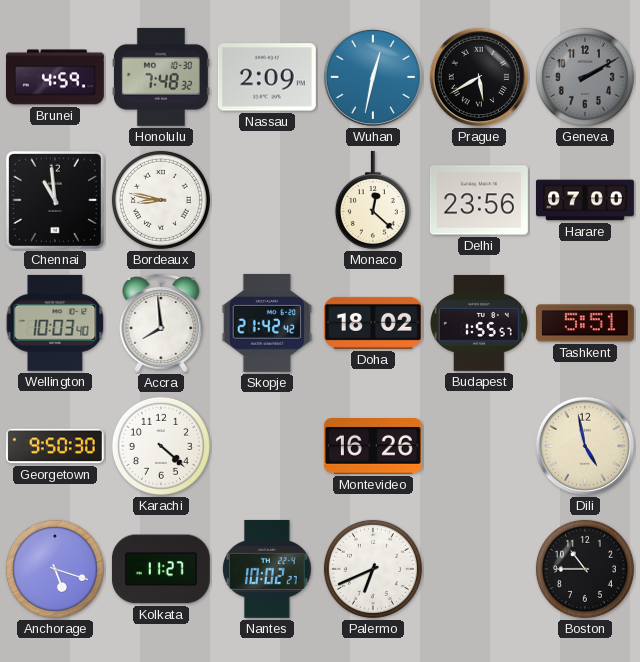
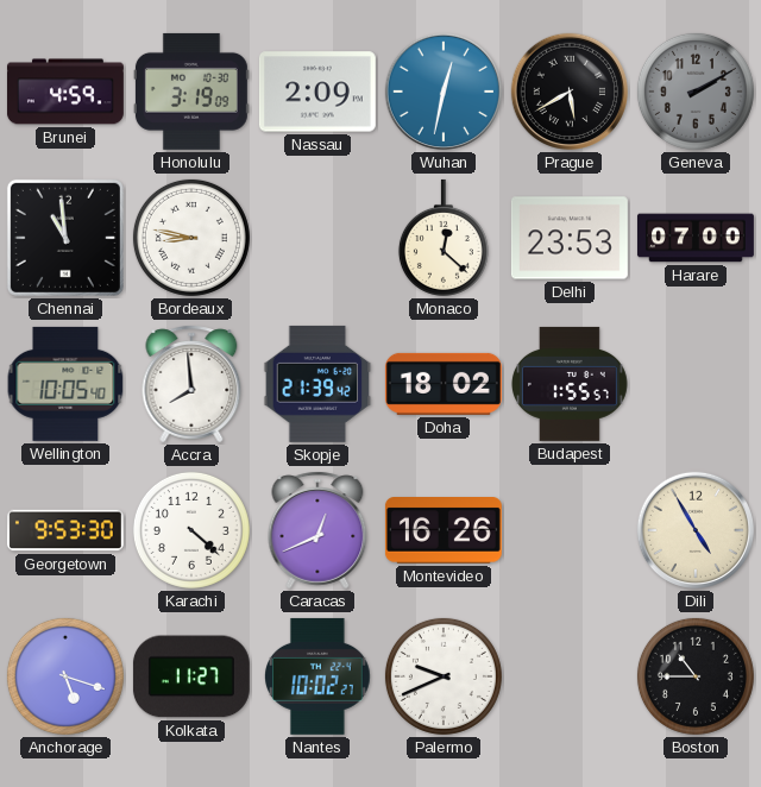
Honolulu: 7:48 -> 3:19
Delhi: 23:56 -> 23:53
Wellington: 10:03 -> 10:05
Skopje: 21:42 -> 21:39
Tashkent: 5:51 -> none
Georgetown: 9:50 -> 9:53
Caracas: none -> 12:41
Dili: 4:58 -> 4:55
Palermo: 6:41 -> 9:41
